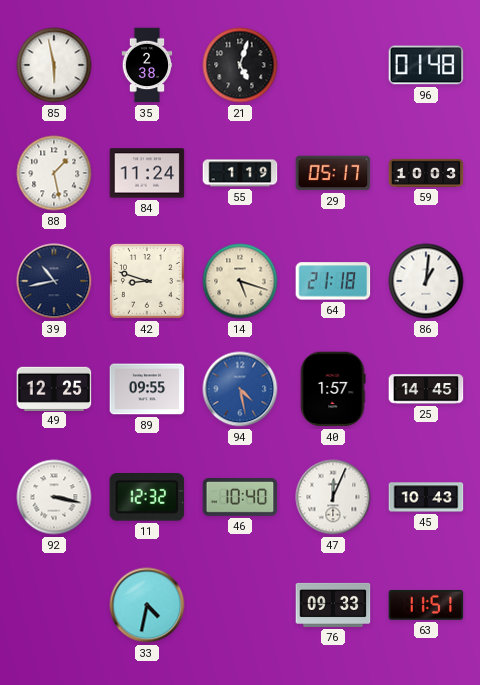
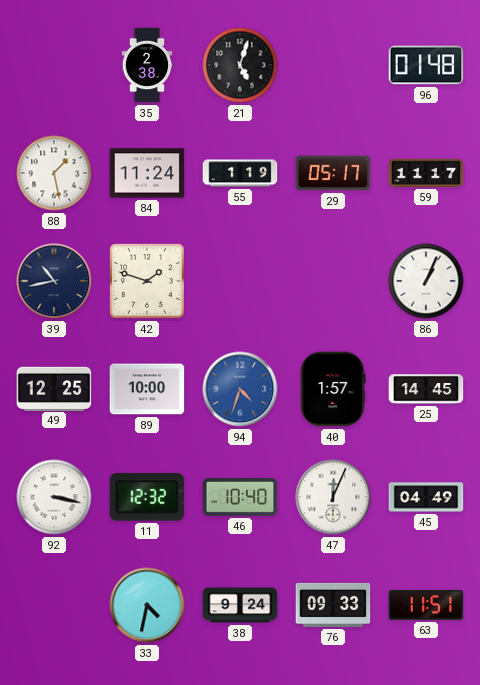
85: 5:58 -> none
59: 10:03 -> 11:17
42: 8:48 -> 1:48
14: 5:18 -> none
64: 21:18 -> none
86: 1:01 -> 1:04
89: 09:55 -> 10:00
94: 4:28 -> 4:33
45: 10:43 -> 04:49
38: none -> 9:24
